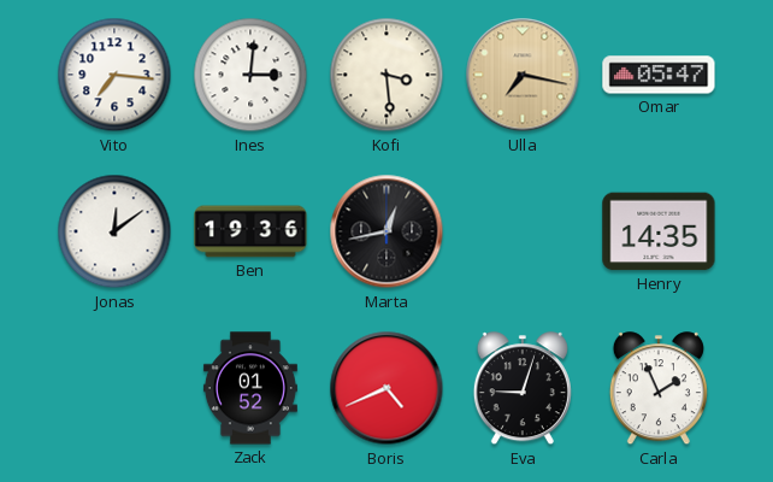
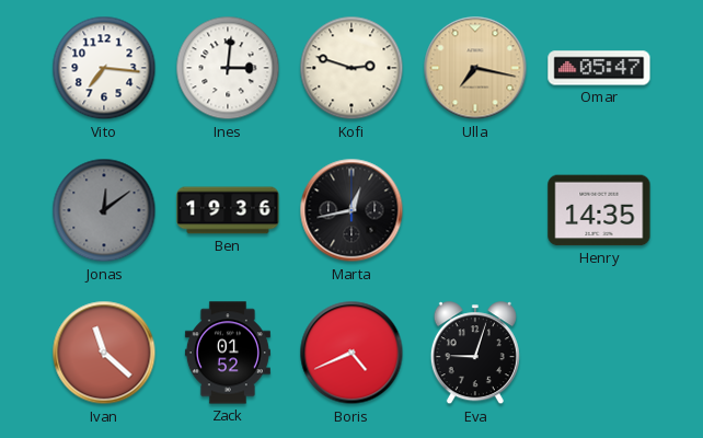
Kofi: 3:29 -> 2:48
Jonas dial: white -> grey
Ivan: none -> 11:22
Carla: 1:56 -> none
